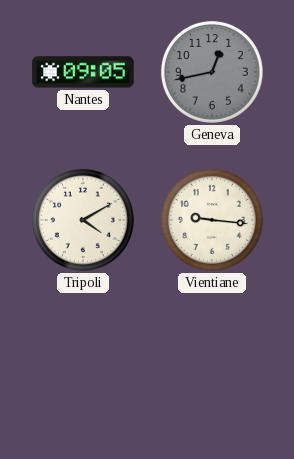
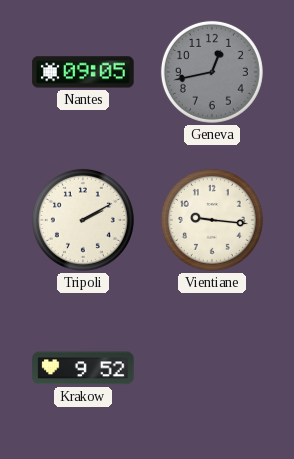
Tripoli: 4:10 -> 2:10
Krakow: none -> 9:52
